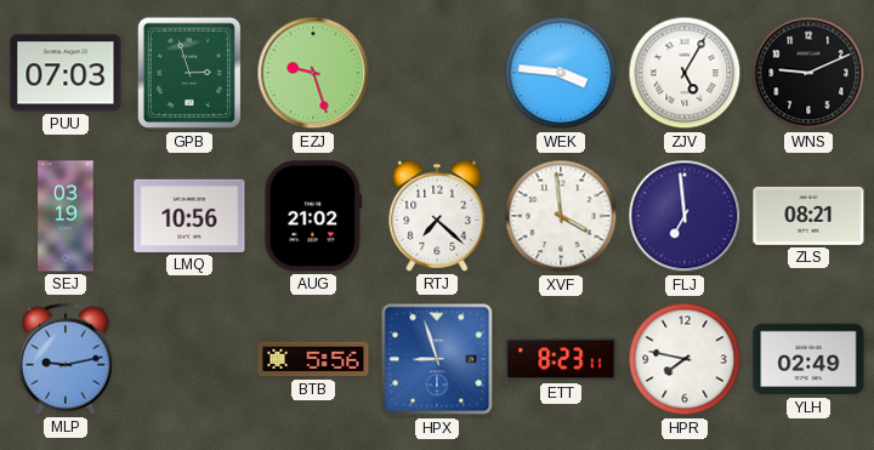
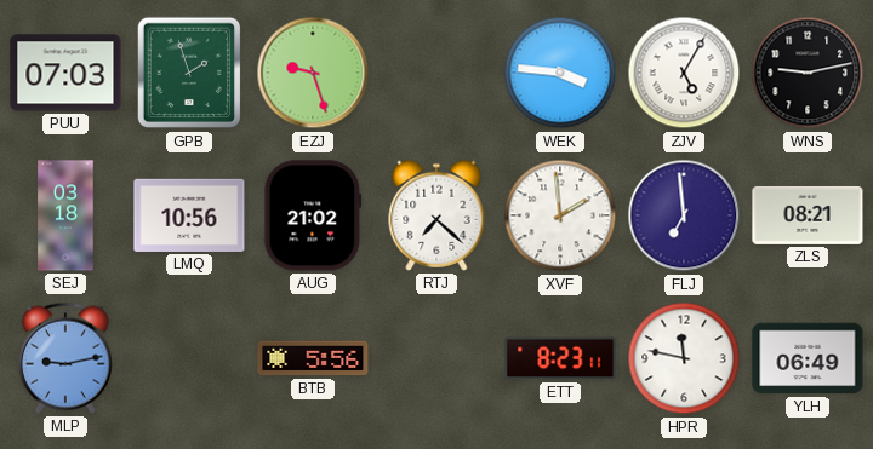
GPB: 2:57 -> 1:57
WNS: 9:11 -> 9:13
SEJ: 03:19 -> 03:18
XVF: 3:59 -> 1:59
HPX: 8:57 -> none
HPR: 7:47 -> 11:47
YLH: 02:49 -> 06:49
